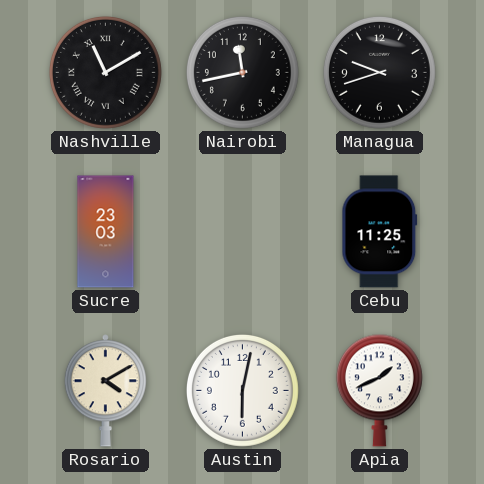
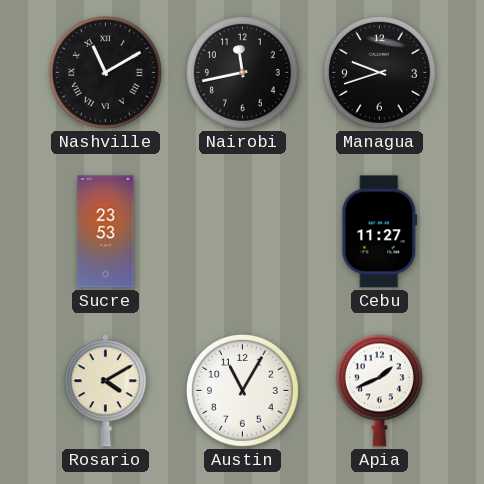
Sucre: 23:03 -> 23:53
Cebu: 11:25 -> 11:27
Austin: 6:02 -> 11:05
